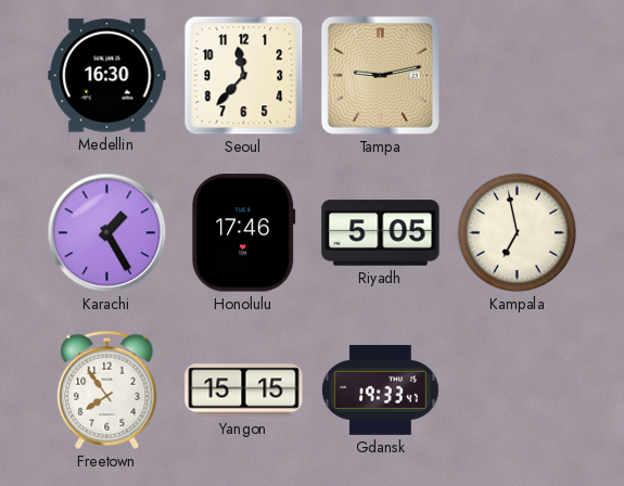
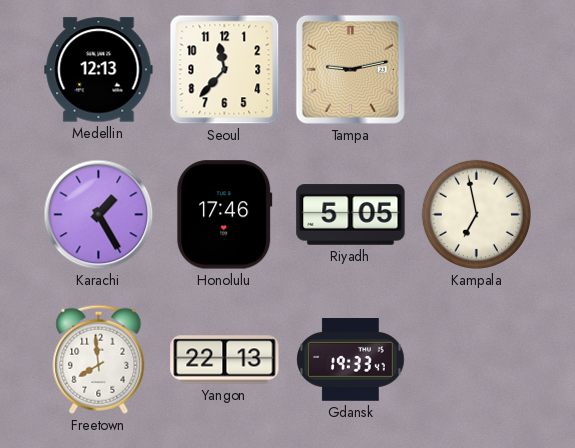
Medellin: 16:30 -> 12:13
Freetown: 7:54 -> 7:59
Yangon: 15:15 -> 22:13
